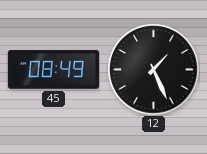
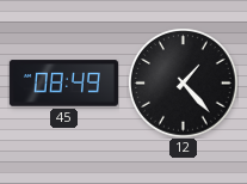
12: 1:26 -> 1:23
